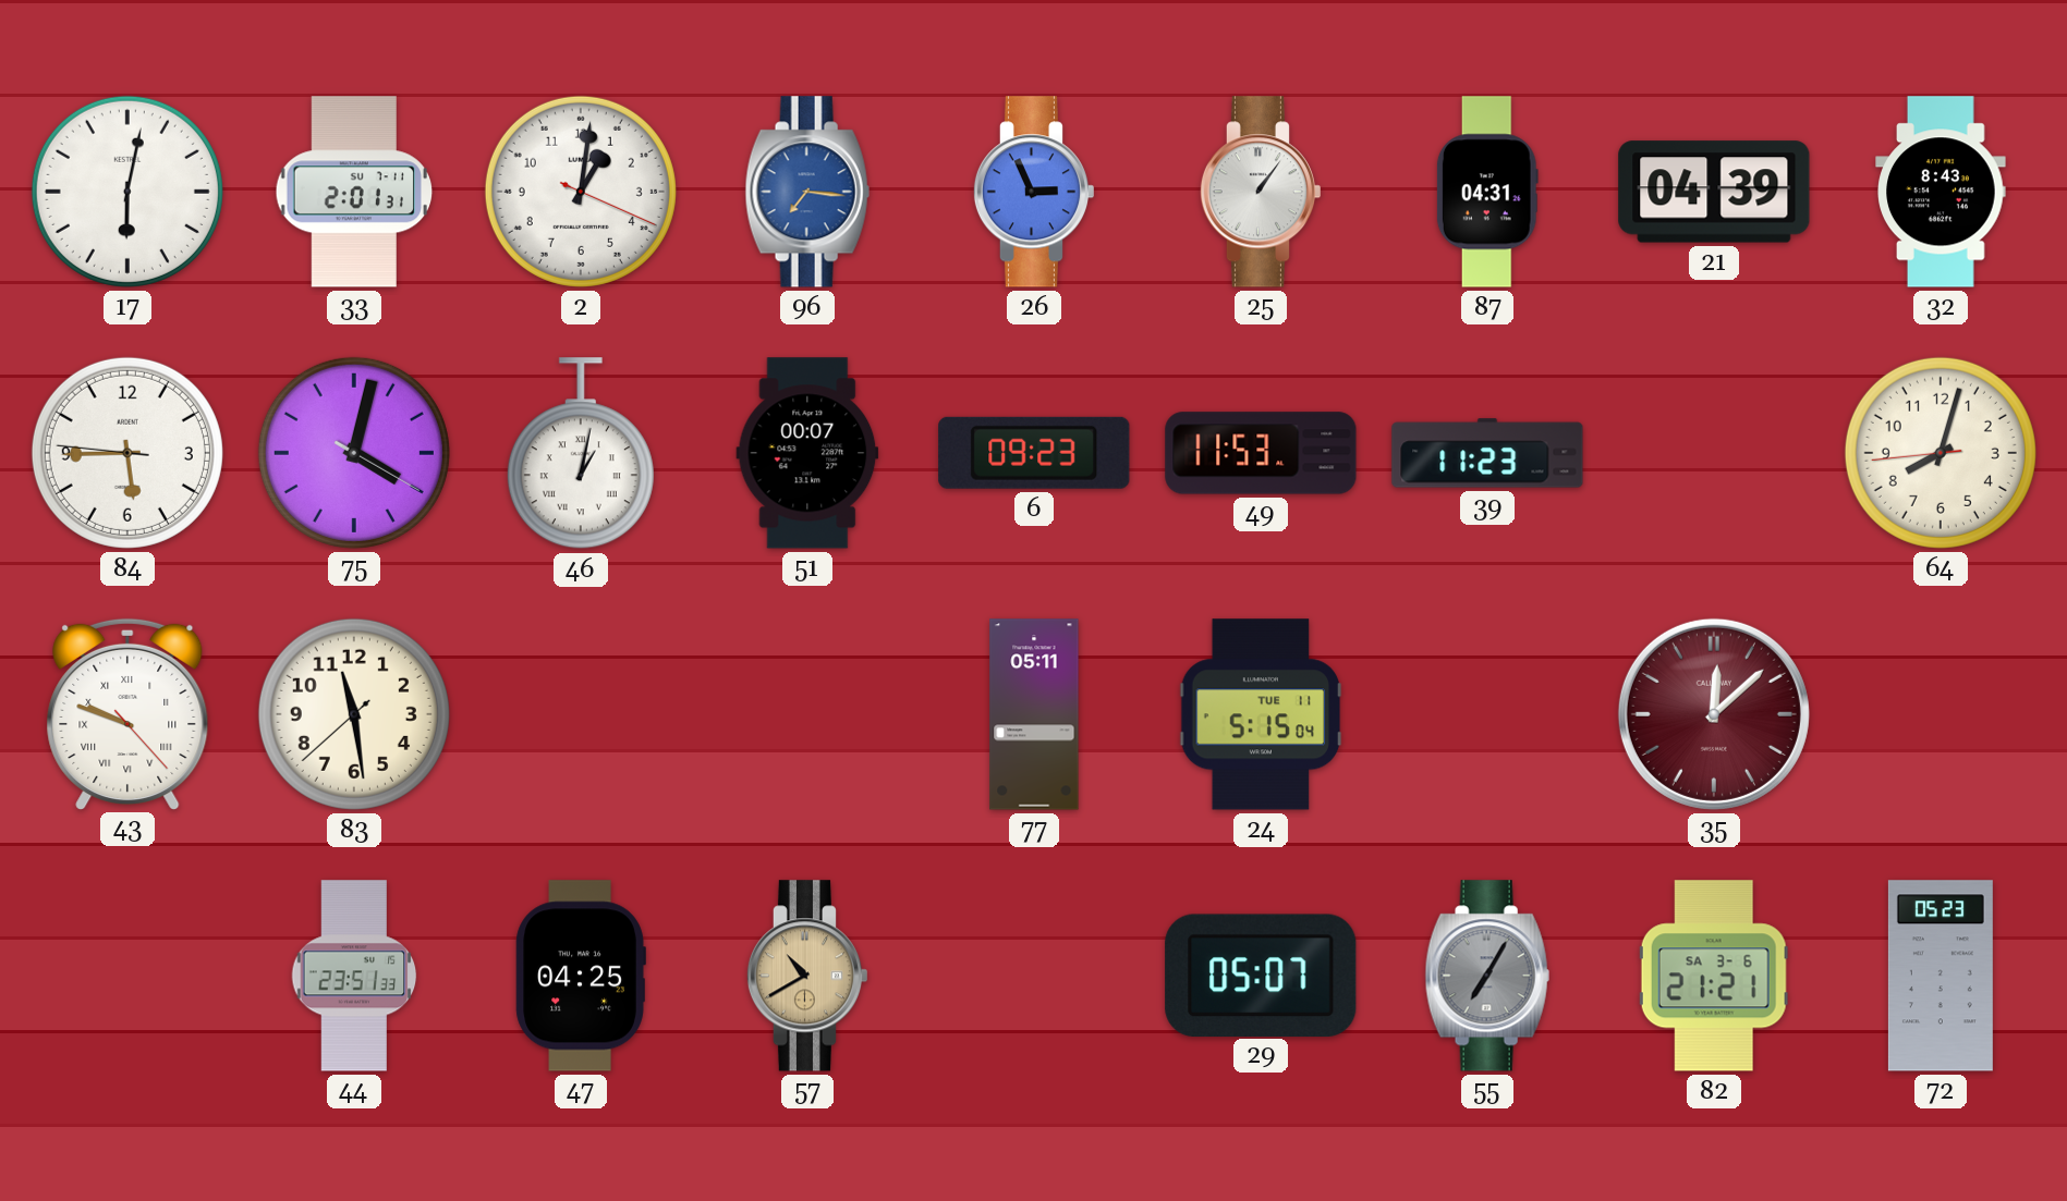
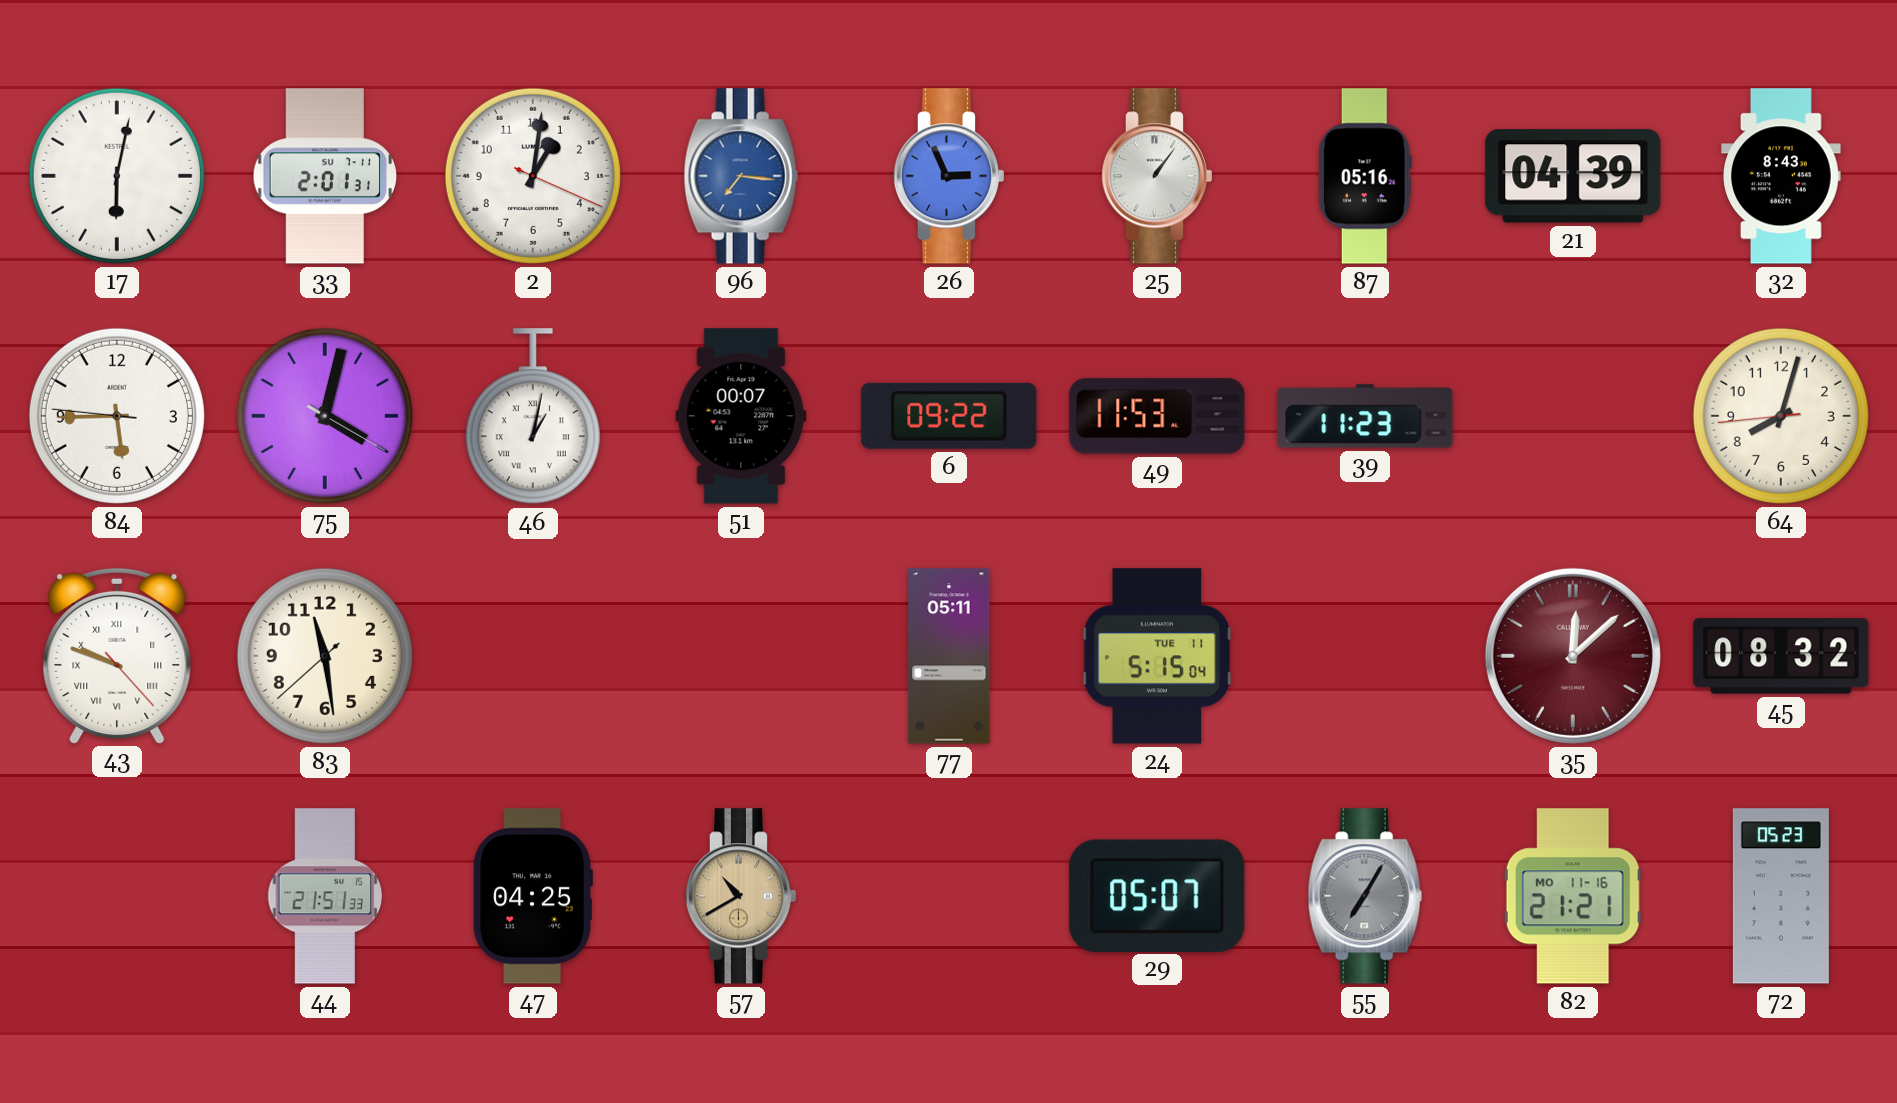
87: 04:31 -> 05:16
6: 09:23 -> 09:22
45: none -> 08:32
44: 23:51 -> 21:51
82 date: SA 3-6 -> MO 11-16
